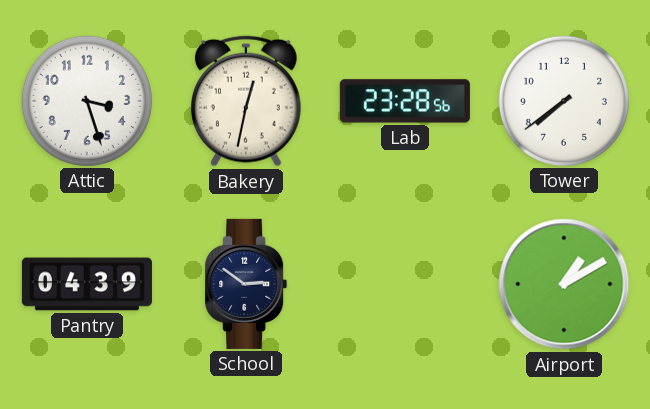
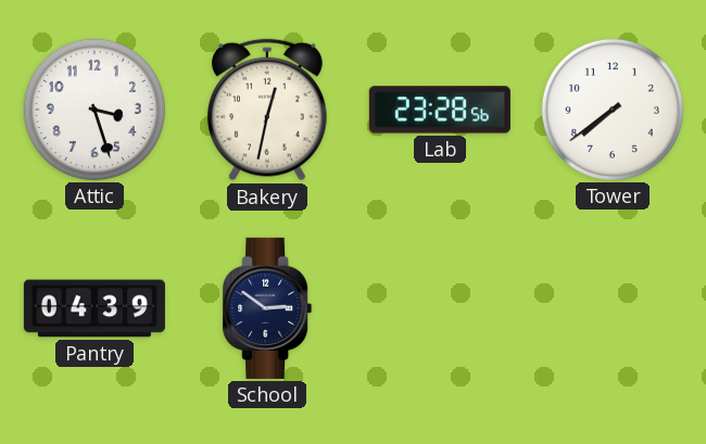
Airport: 1:10 -> none
